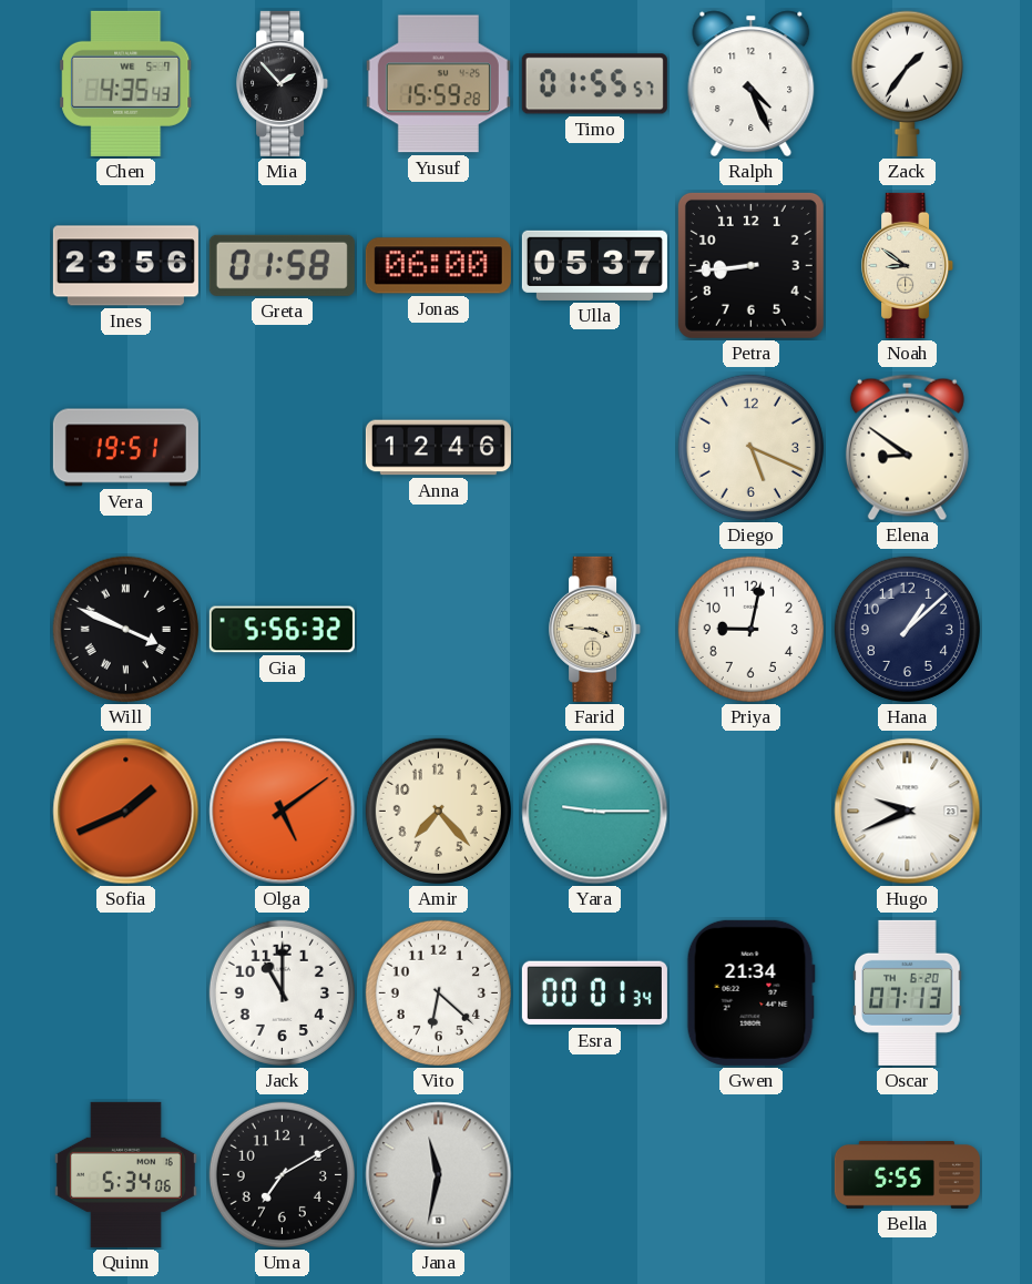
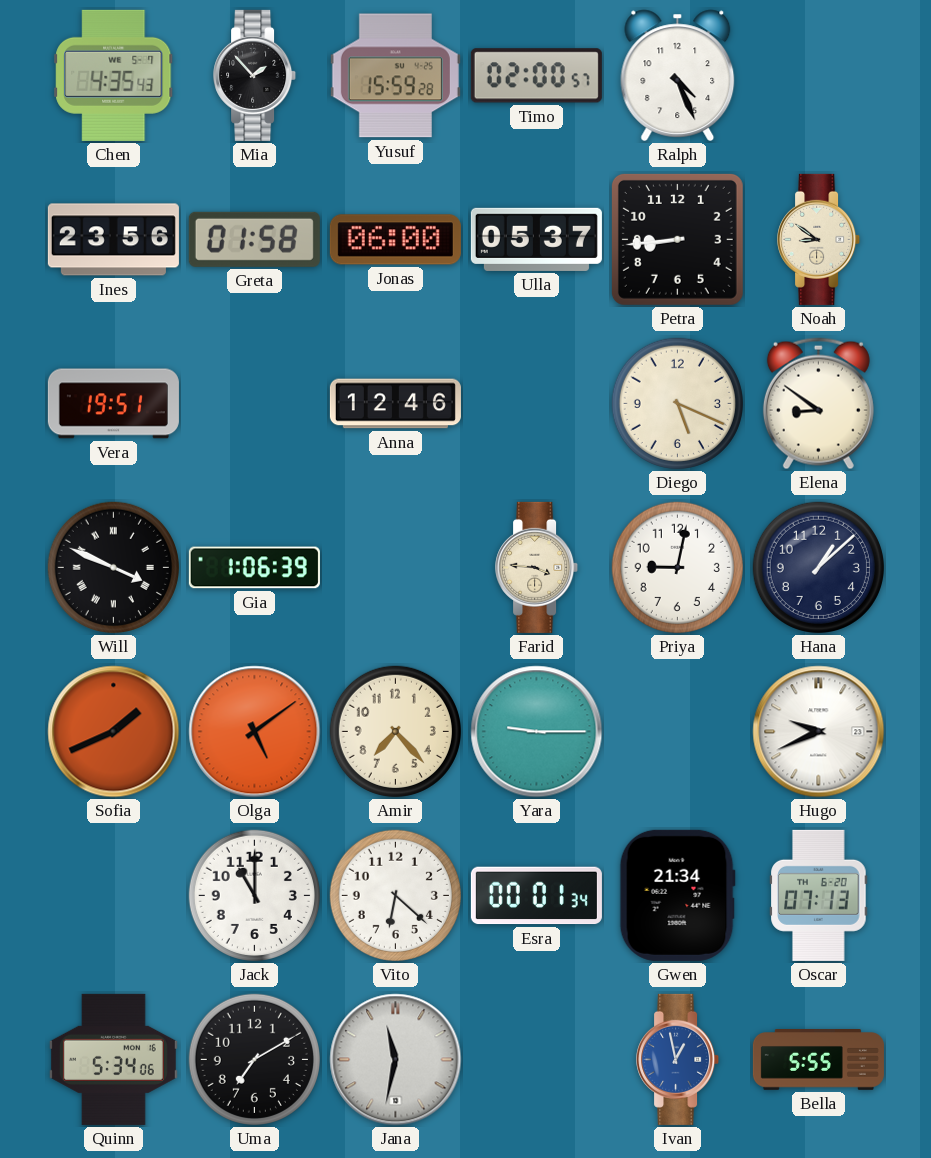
Timo: 01:55 -> 02:00
Zack: 1:36 -> none
Gia: 5:56 -> 1:06
Ivan: none -> 12:58
